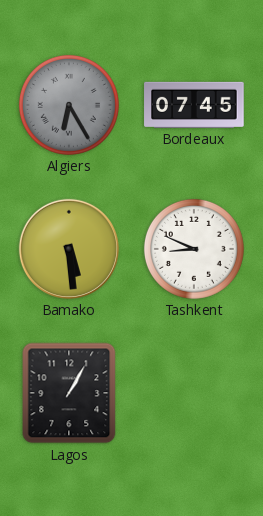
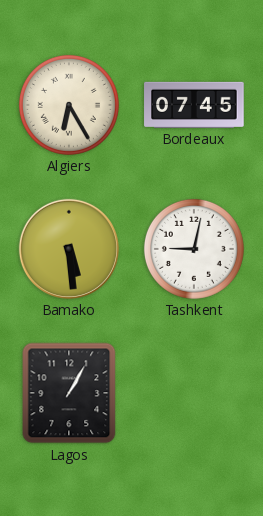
Algiers dial: grey -> cream
Tashkent: 8:49 -> 9:02
